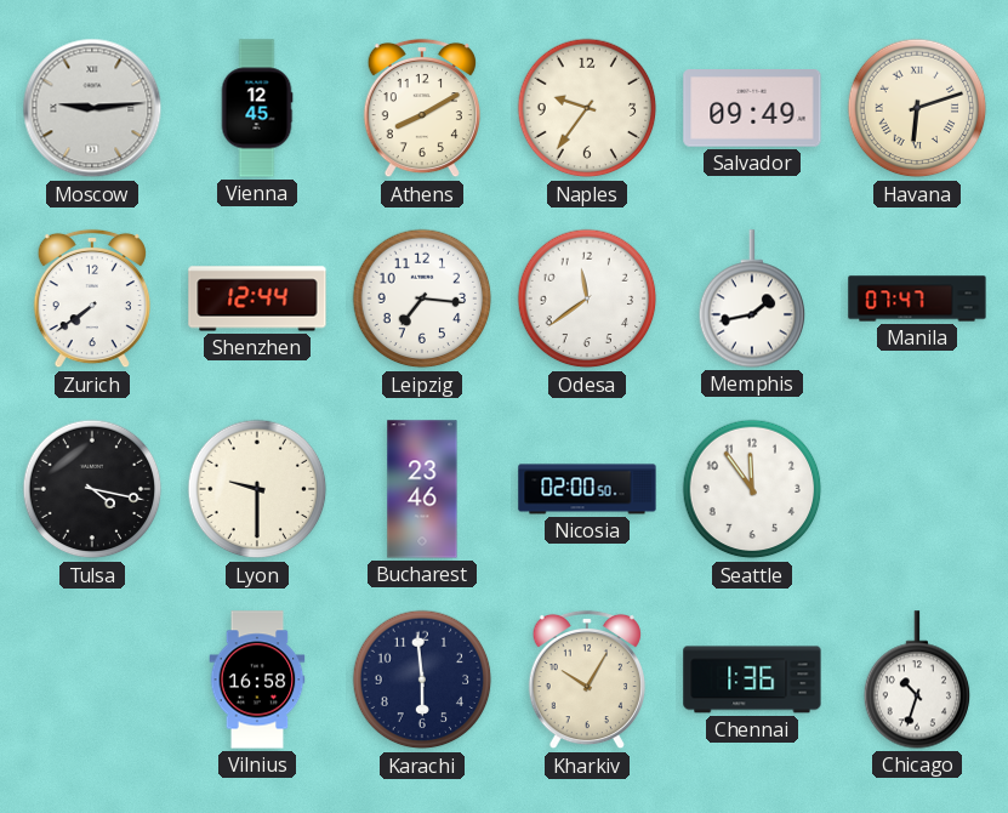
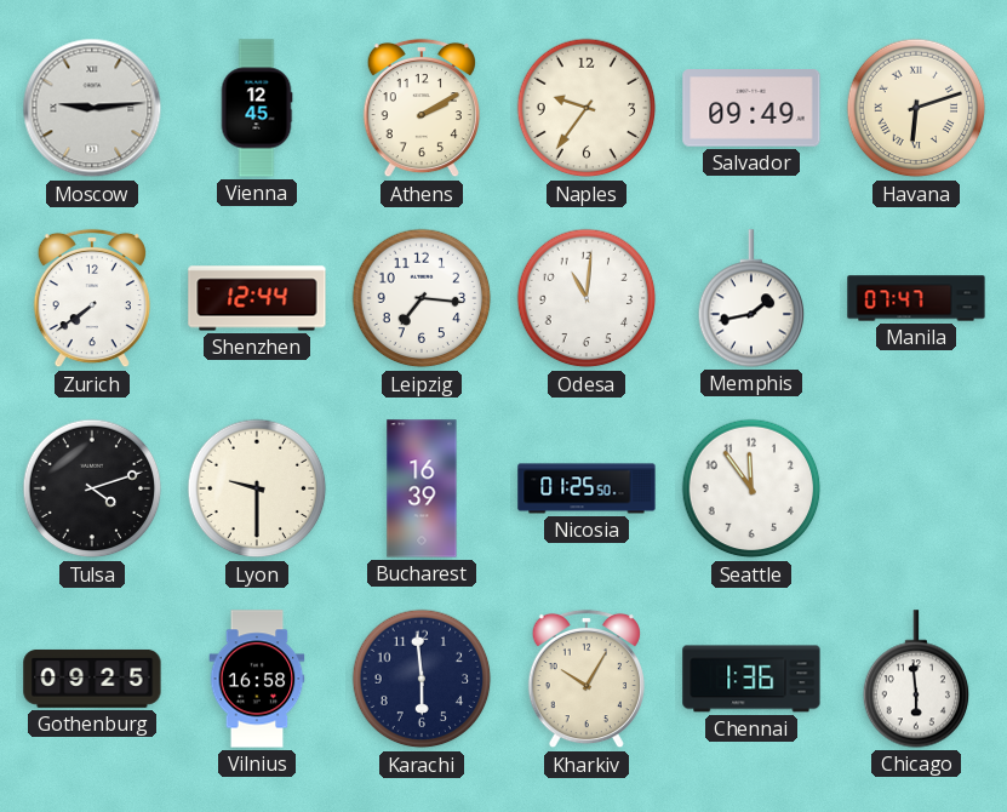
Athens: 8:10 -> 2:10
Odesa: 11:39 -> 11:01
Tulsa: 4:17 -> 4:12
Bucharest: 23:46 -> 16:39
Nicosia: 02:00 -> 01:25
Gothenburg: none -> 09:25
Chicago: 10:33 -> 5:59
